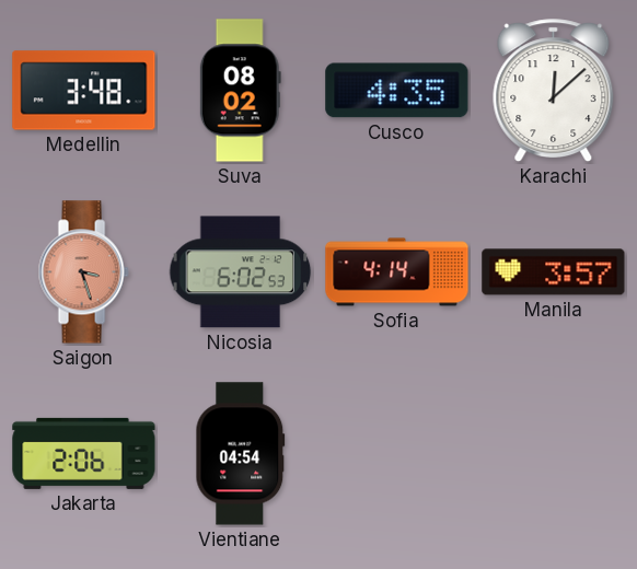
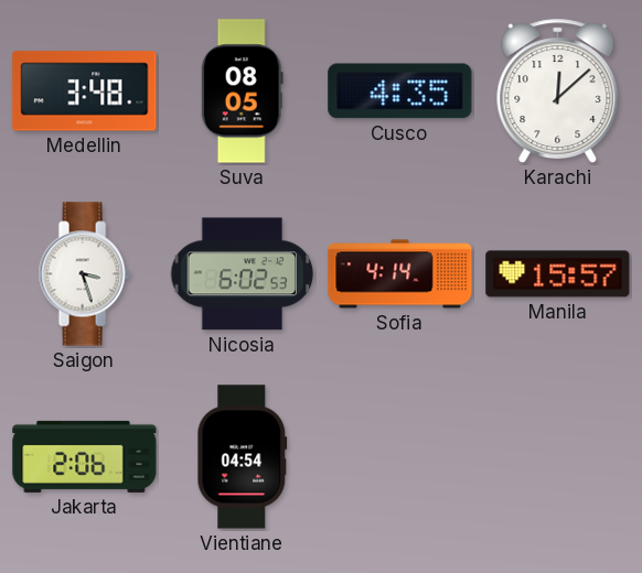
Suva: 08:02 -> 08:05
Saigon dial: salmon -> white
Manila: 3:57 -> 15:57
